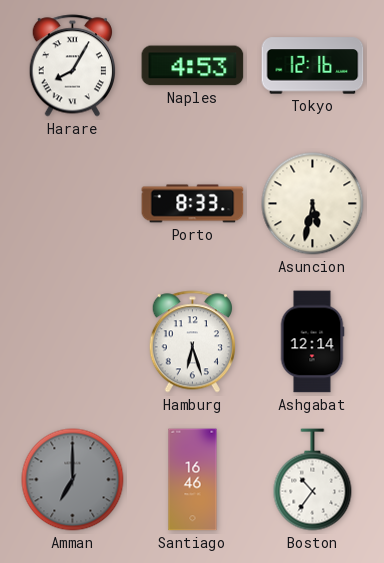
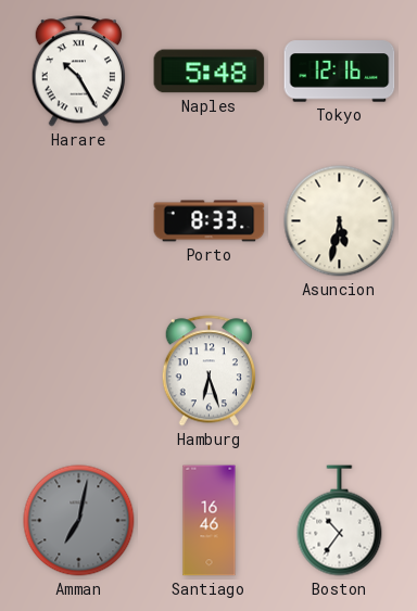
Harare: 8:05 -> 10:25
Naples: 4:53 -> 5:48
Ashgabat: 12:14 -> none
Amman: 7:00 -> 7:02
